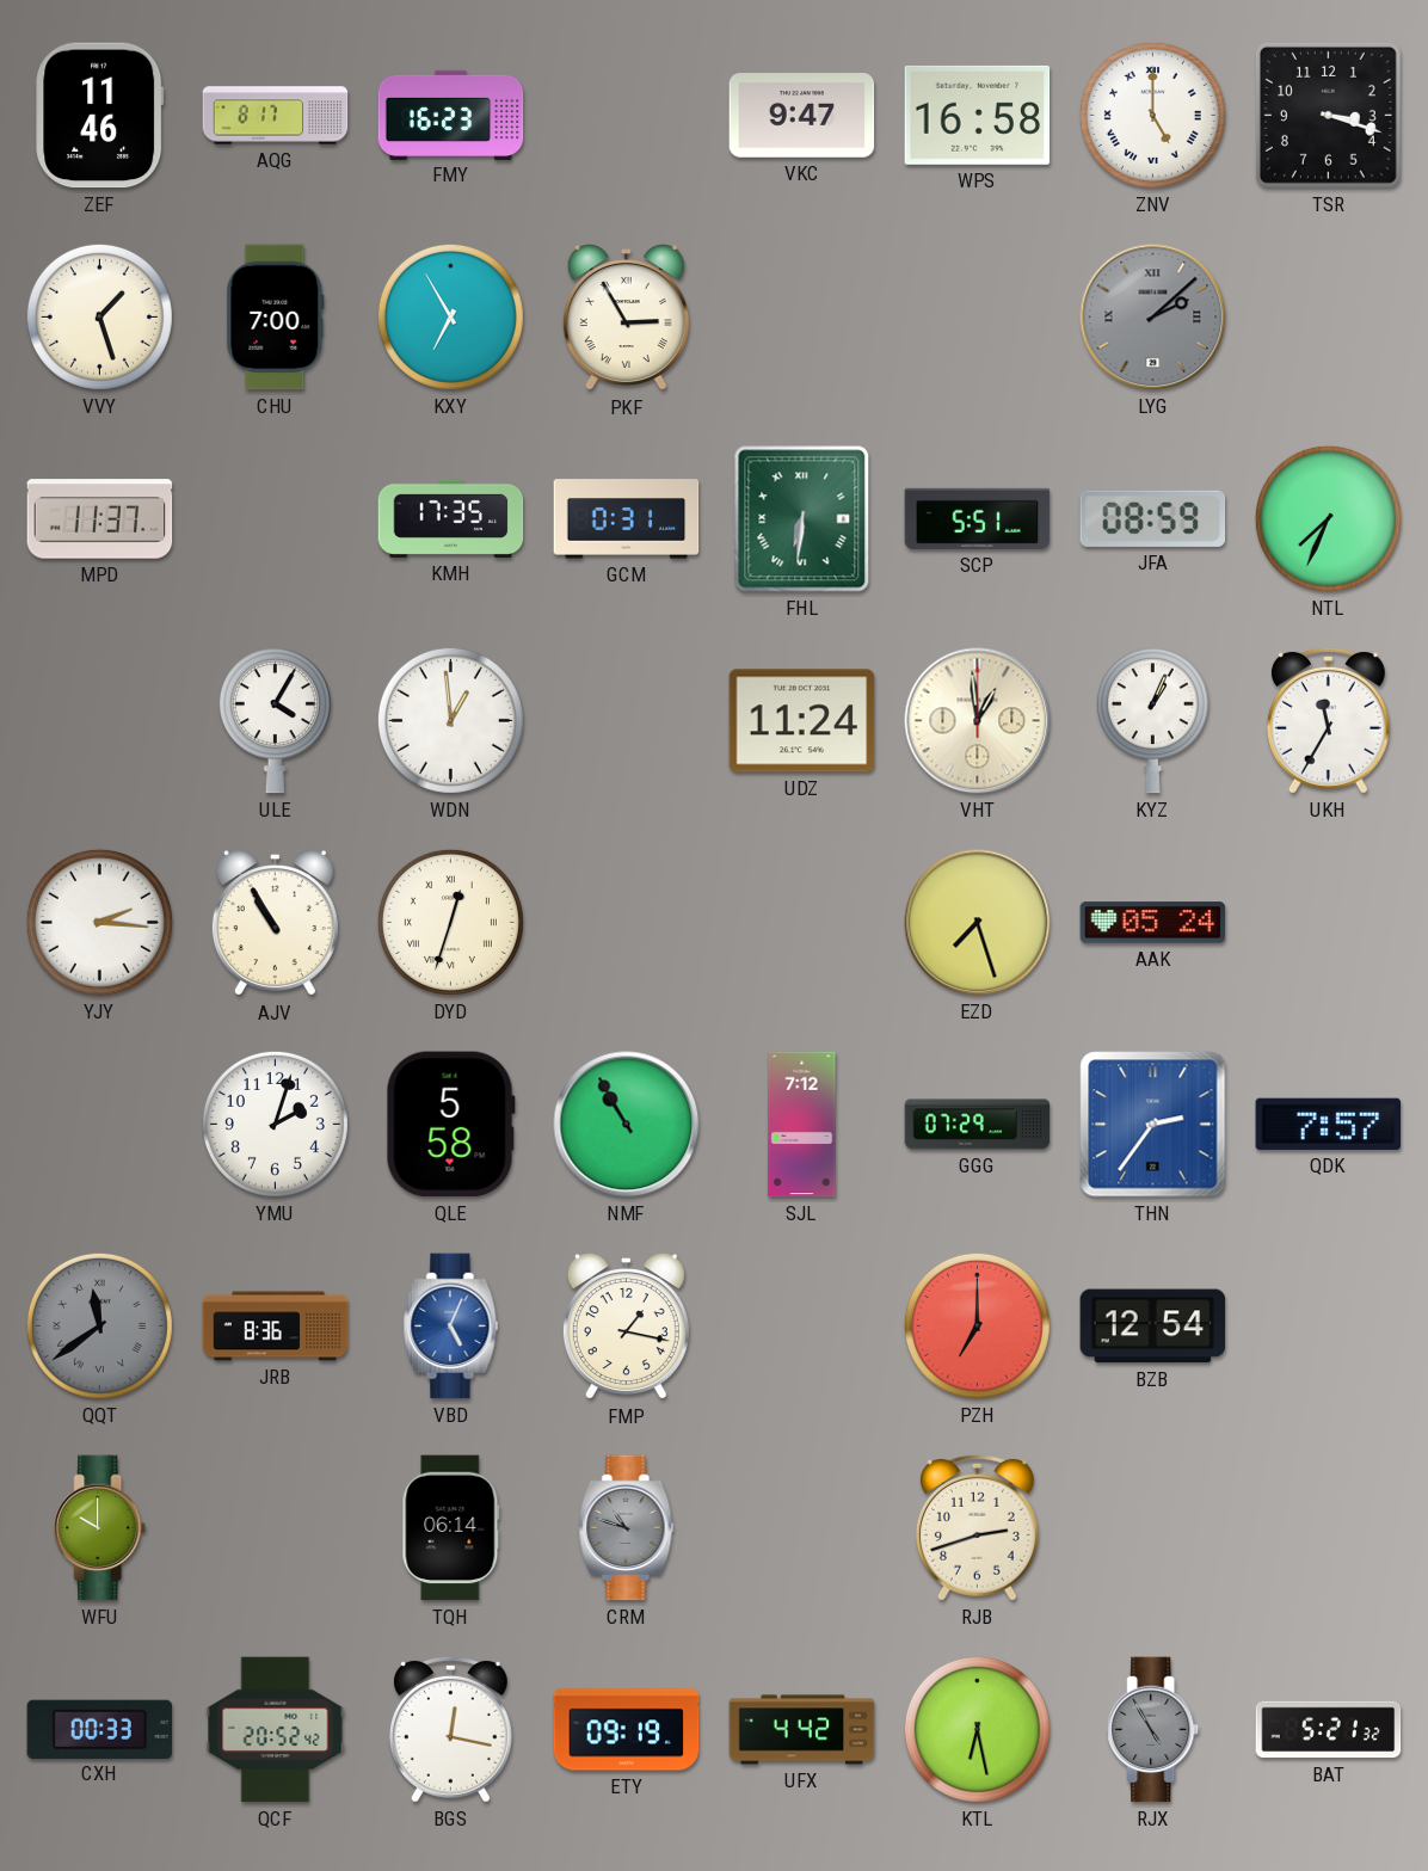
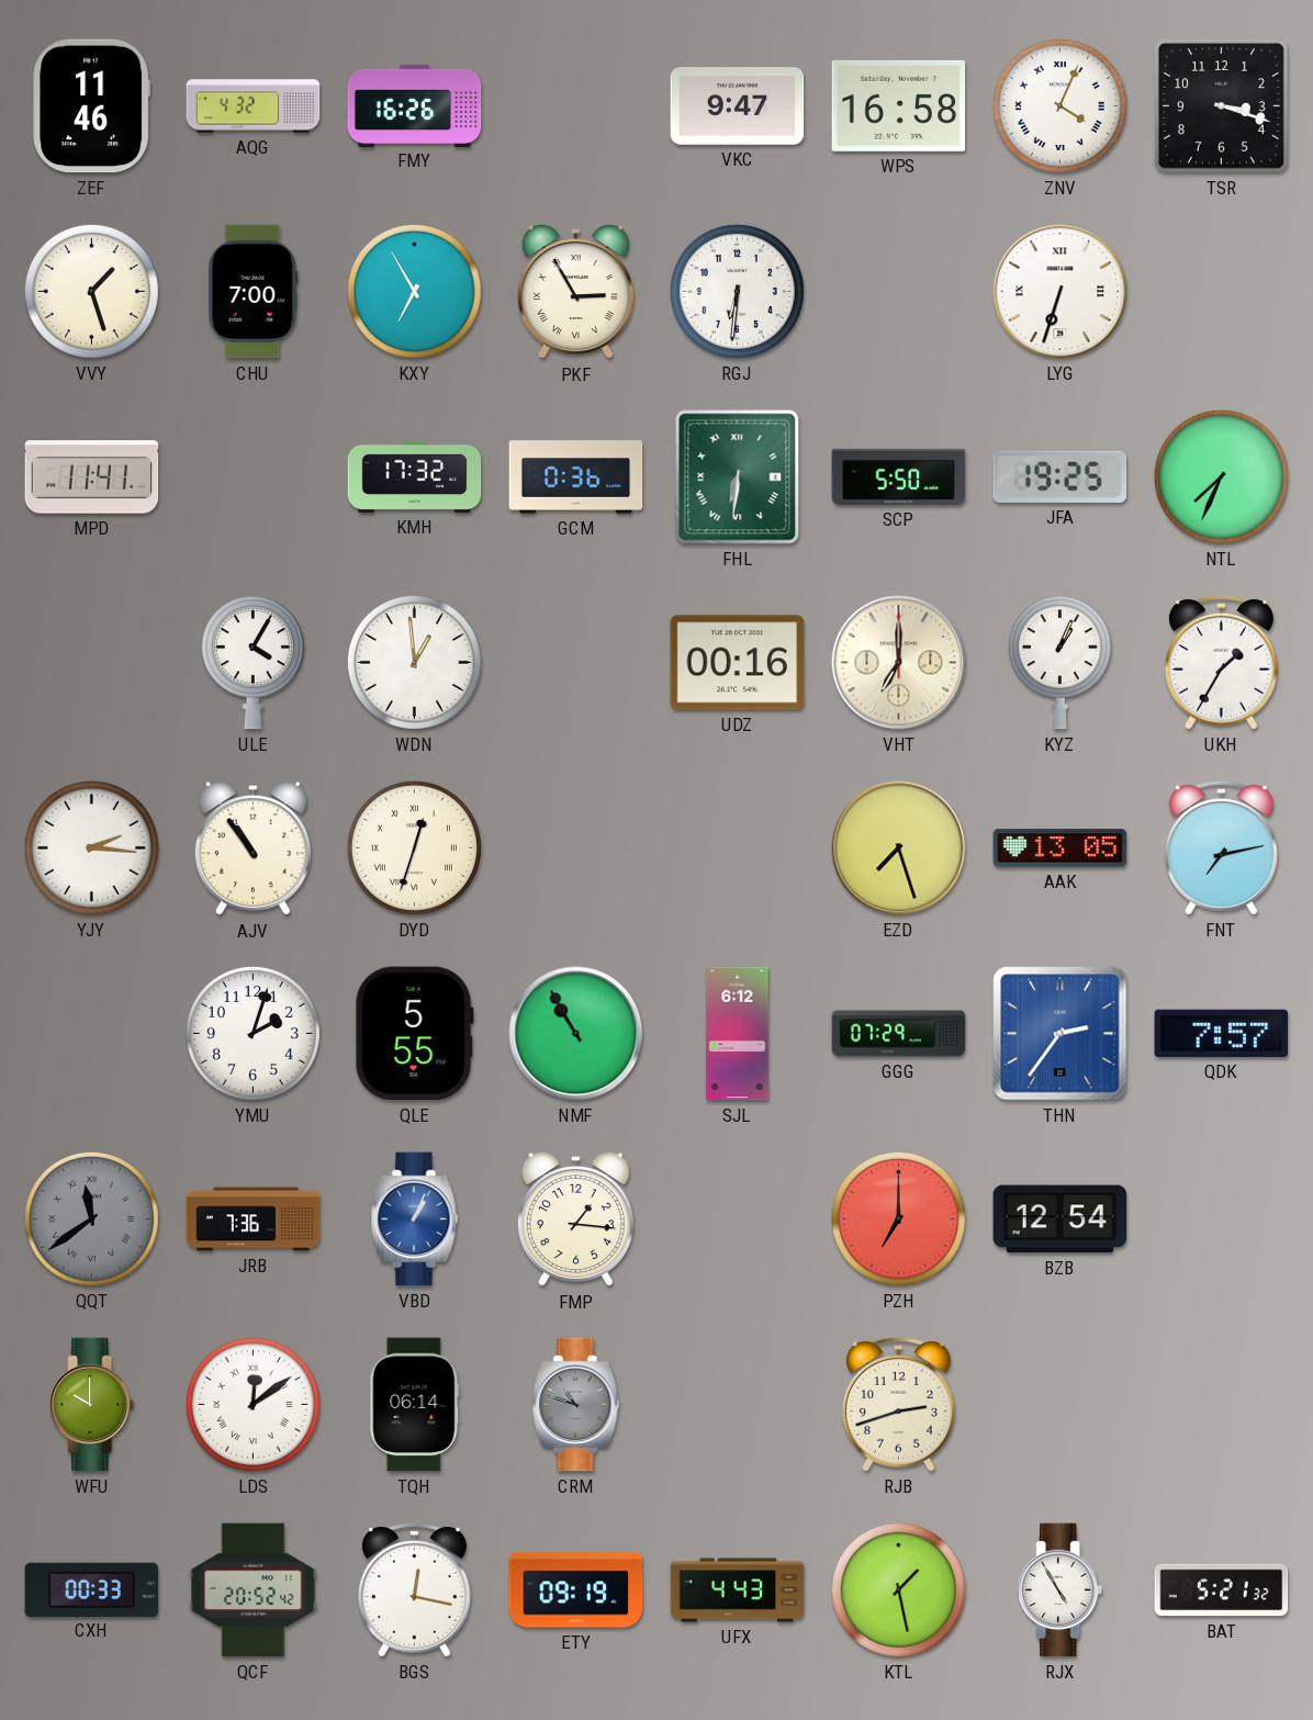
AQG: 8:17 -> 4:32
FMY: 16:23 -> 16:26
ZNV: 5:00 -> 4:04
RGJ: none -> 6:31
LYG: 2:08 -> 6:33
LYG dial: grey -> white
MPD: 11:37 -> 11:41
KMH: 17:35 -> 17:32
GCM: 0:31 -> 0:36
SCP: 5:51 -> 5:50
JFA: 08:59 -> 19:25
UDZ: 11:24 -> 00:16
VHT: 12:59 -> 7:00
UKH: 11:35 -> 1:35
AJV: 10:55 -> 10:54
AAK: 05:24 -> 13:05
FNT: none -> 7:13
QLE: 5:58 -> 5:55
SJL: 7:12 -> 6:12
JRB: 8:36 -> 7:36
VBD: 5:04 -> 1:04
FMP: 1:17 -> 1:16
LDS: none -> 12:09
UFX: 4:42 -> 4:43
KTL: 6:28 -> 1:28
RJX dial: grey -> white
